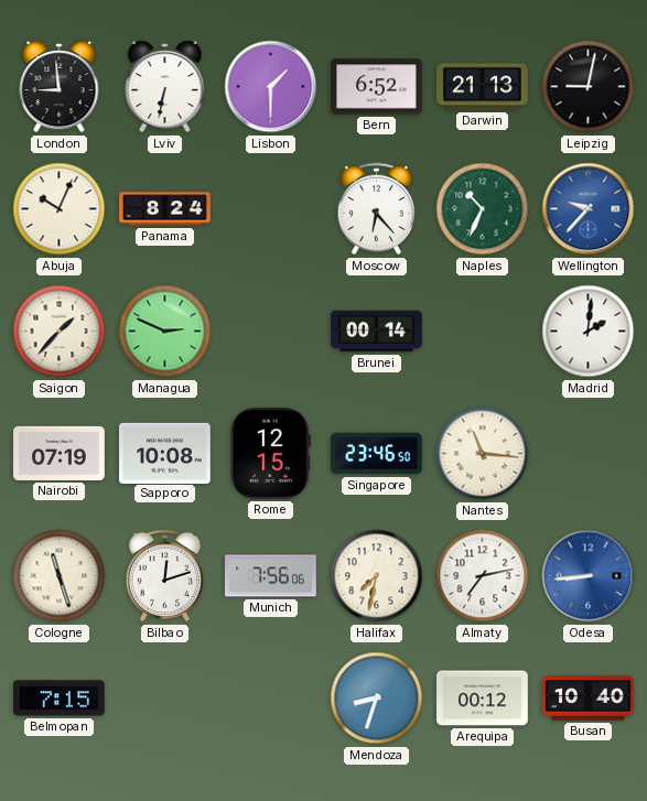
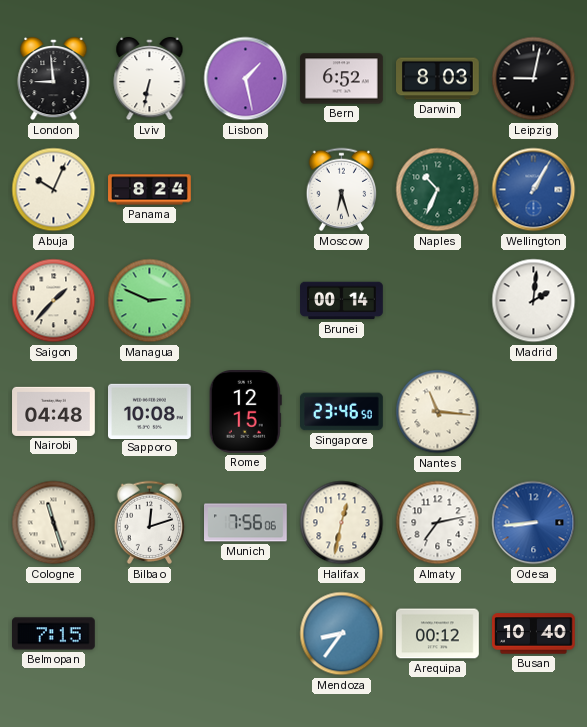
Lisbon: 1:30 -> 1:28
Darwin: 21:13 -> 8:03
Moscow: 6:23 -> 6:27
Wellington: 9:37 -> 1:05
Nairobi: 07:19 -> 04:48
Halifax: 7:32 -> 12:32
Mendoza: 8:33 -> 8:36
